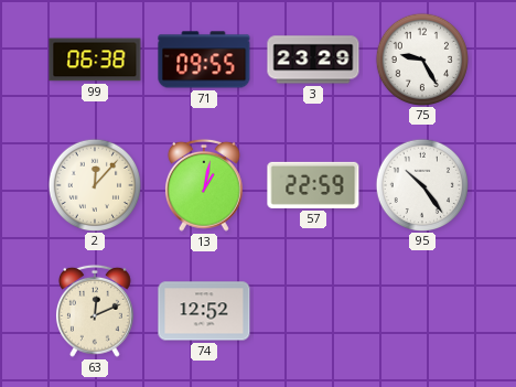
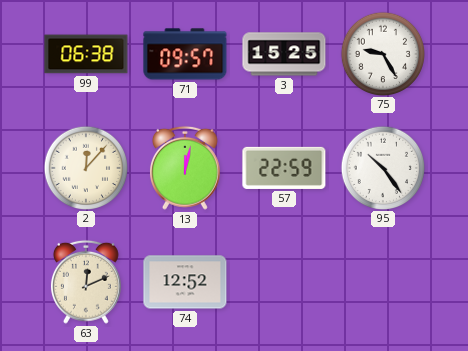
71: 09:55 -> 09:57
3: 23:29 -> 15:25
13: 1:02 -> 12:02
